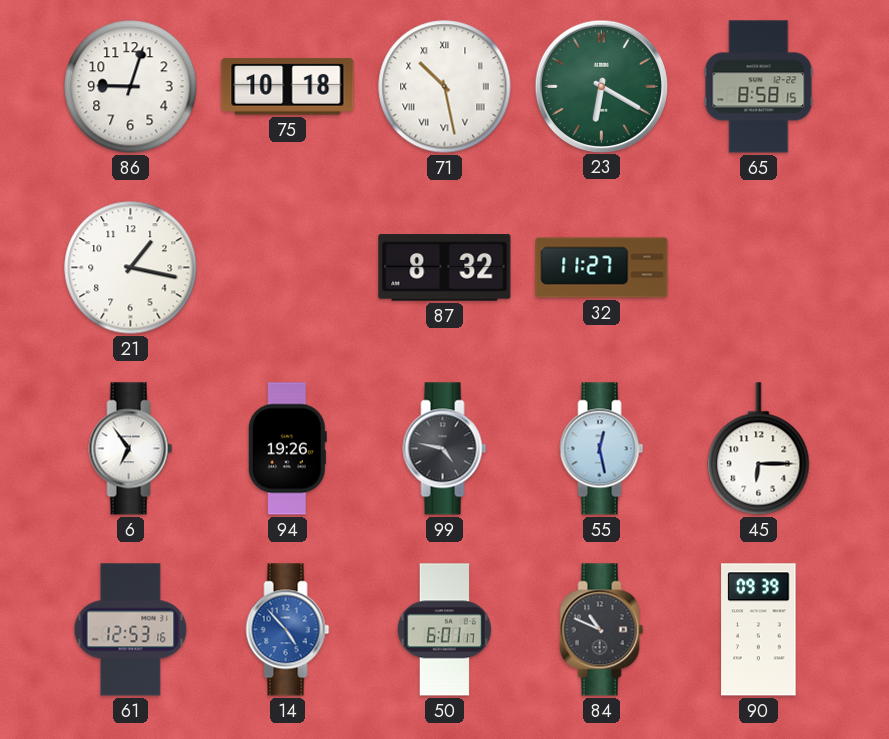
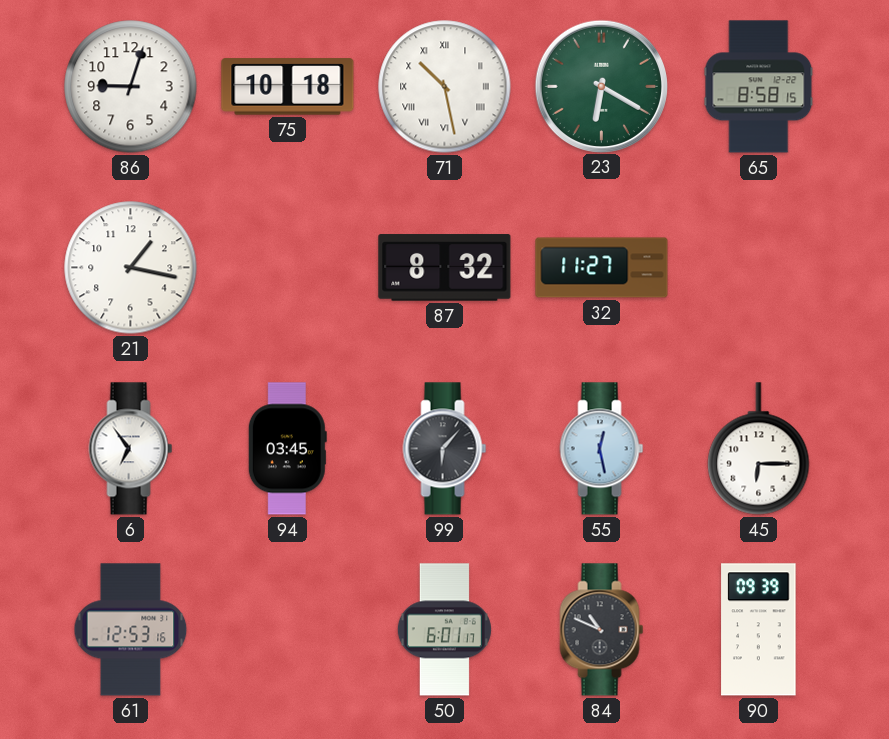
94: 19:26 -> 03:45
99: 4:47 -> 6:07
14: 4:53 -> none
